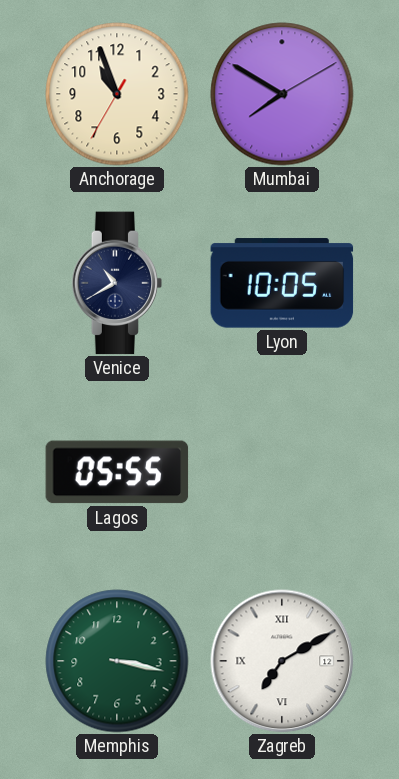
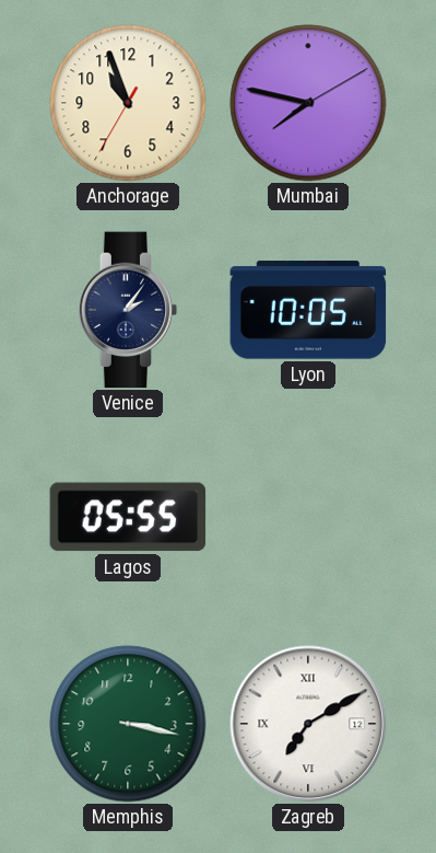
Mumbai: 7:50 -> 7:47
Venice: 10:40 -> 2:06
